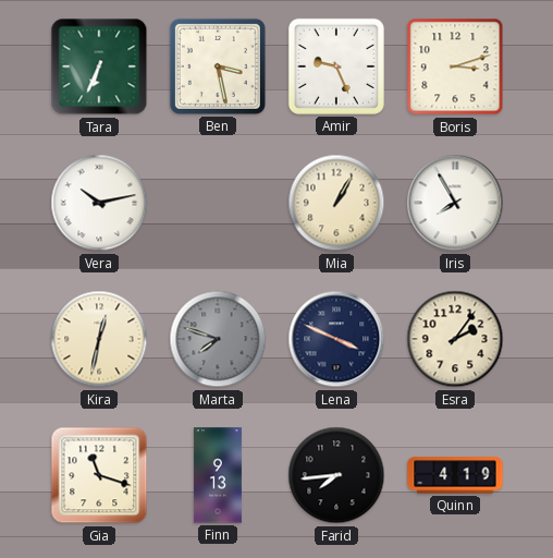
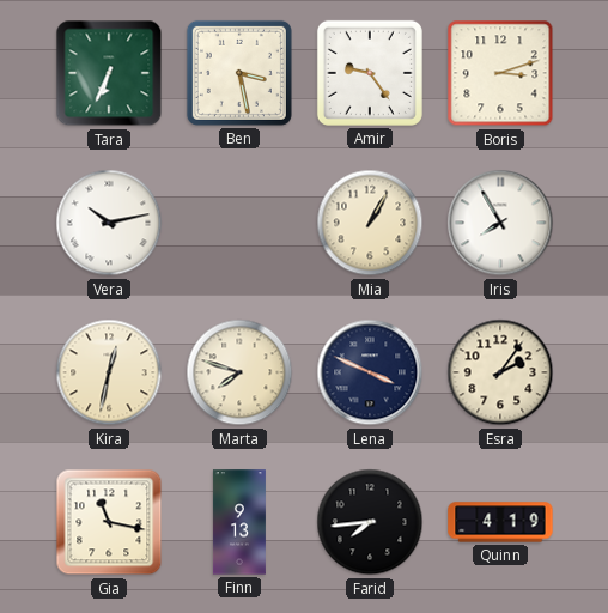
Amir: 9:26 -> 9:24
Marta dial: grey -> cream
Gia: 11:18 -> 11:17
